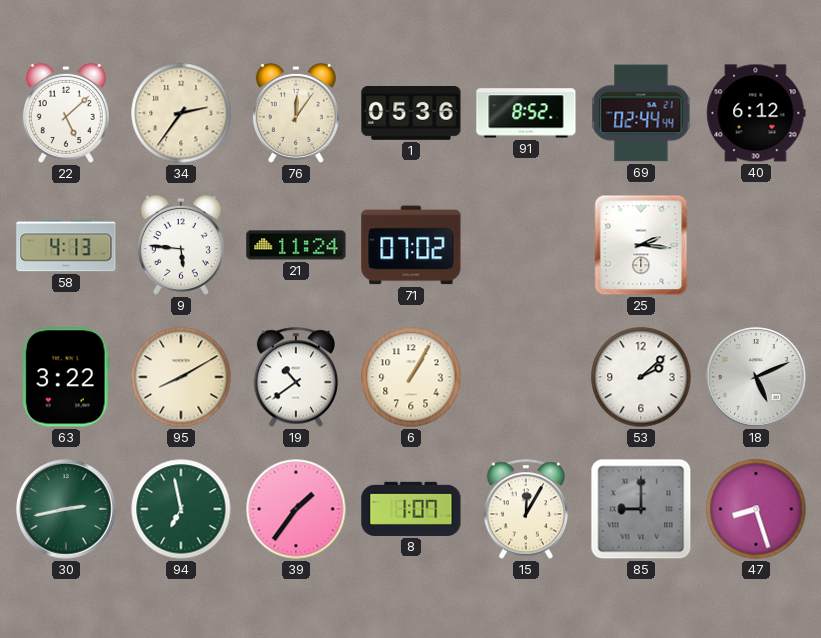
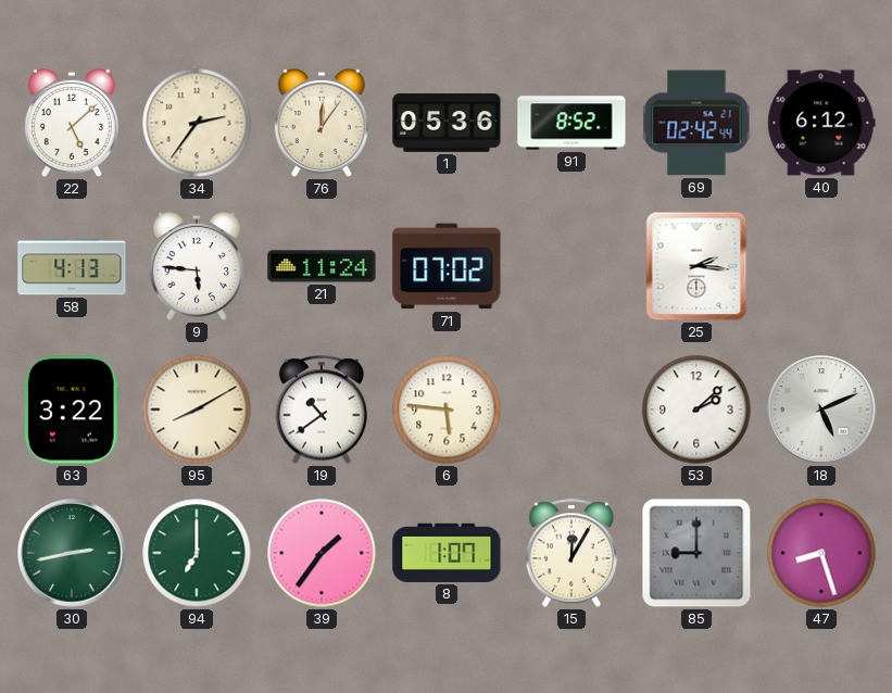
69: 02:44 -> 02:42
6: 1:05 -> 5:46
94: 6:58 -> 7:00
